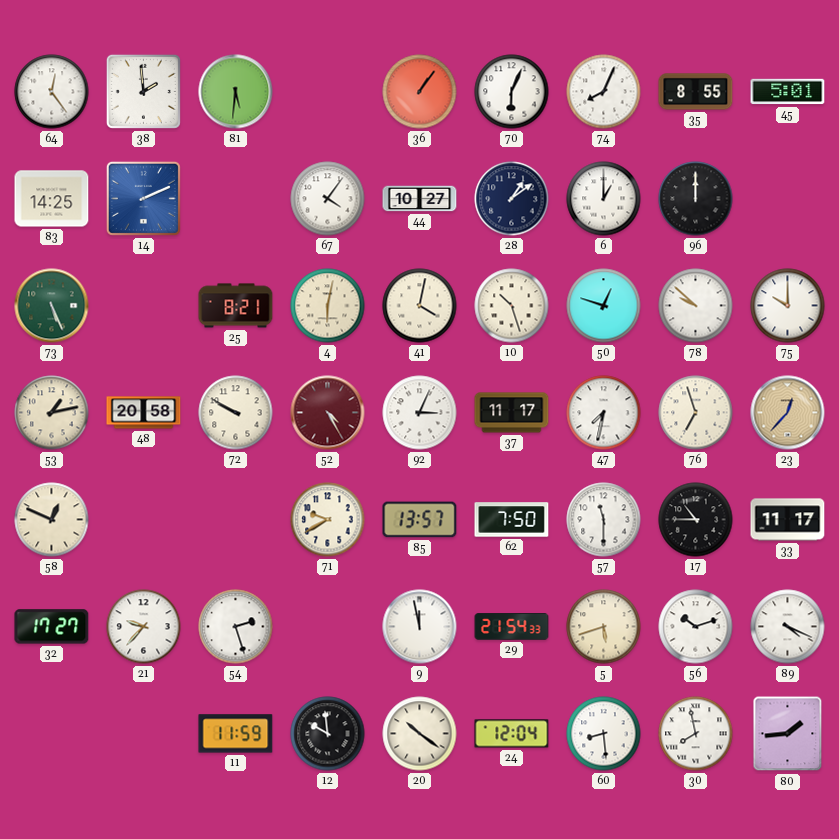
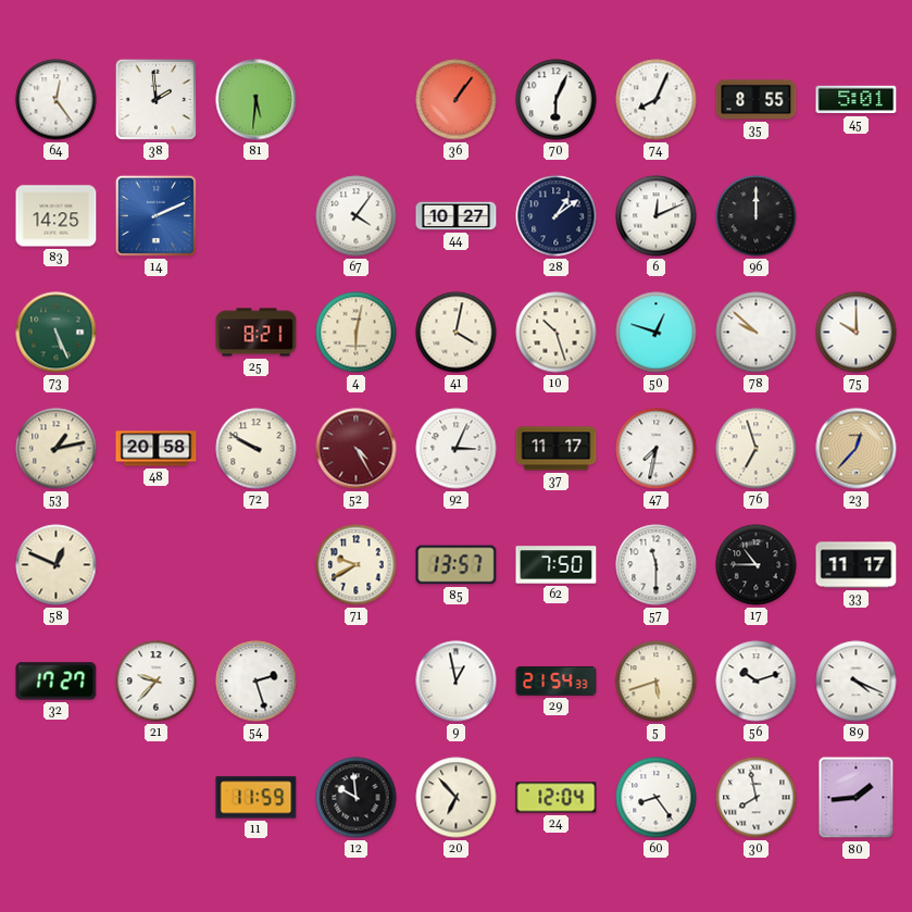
6: 1:00 -> 12:11
9: 11:58 -> 12:58
20: 10:21 -> 6:53
60: 8:29 -> 8:24
